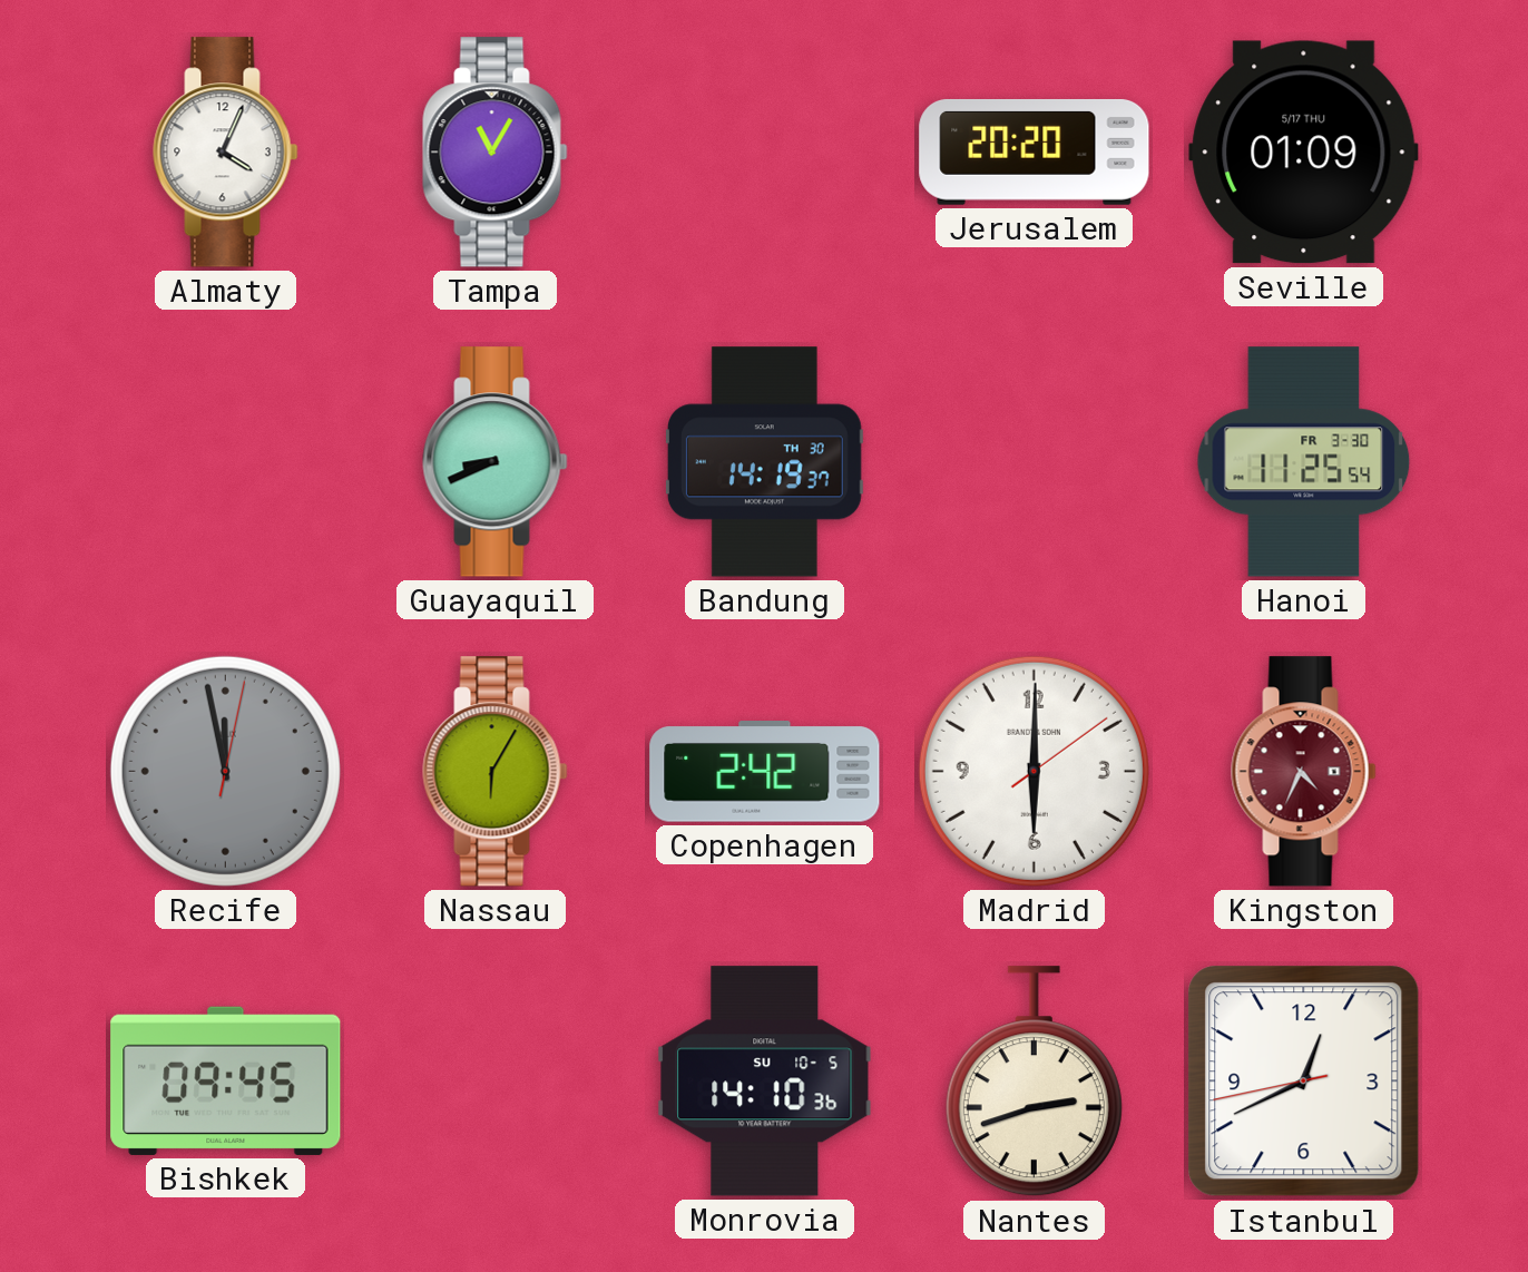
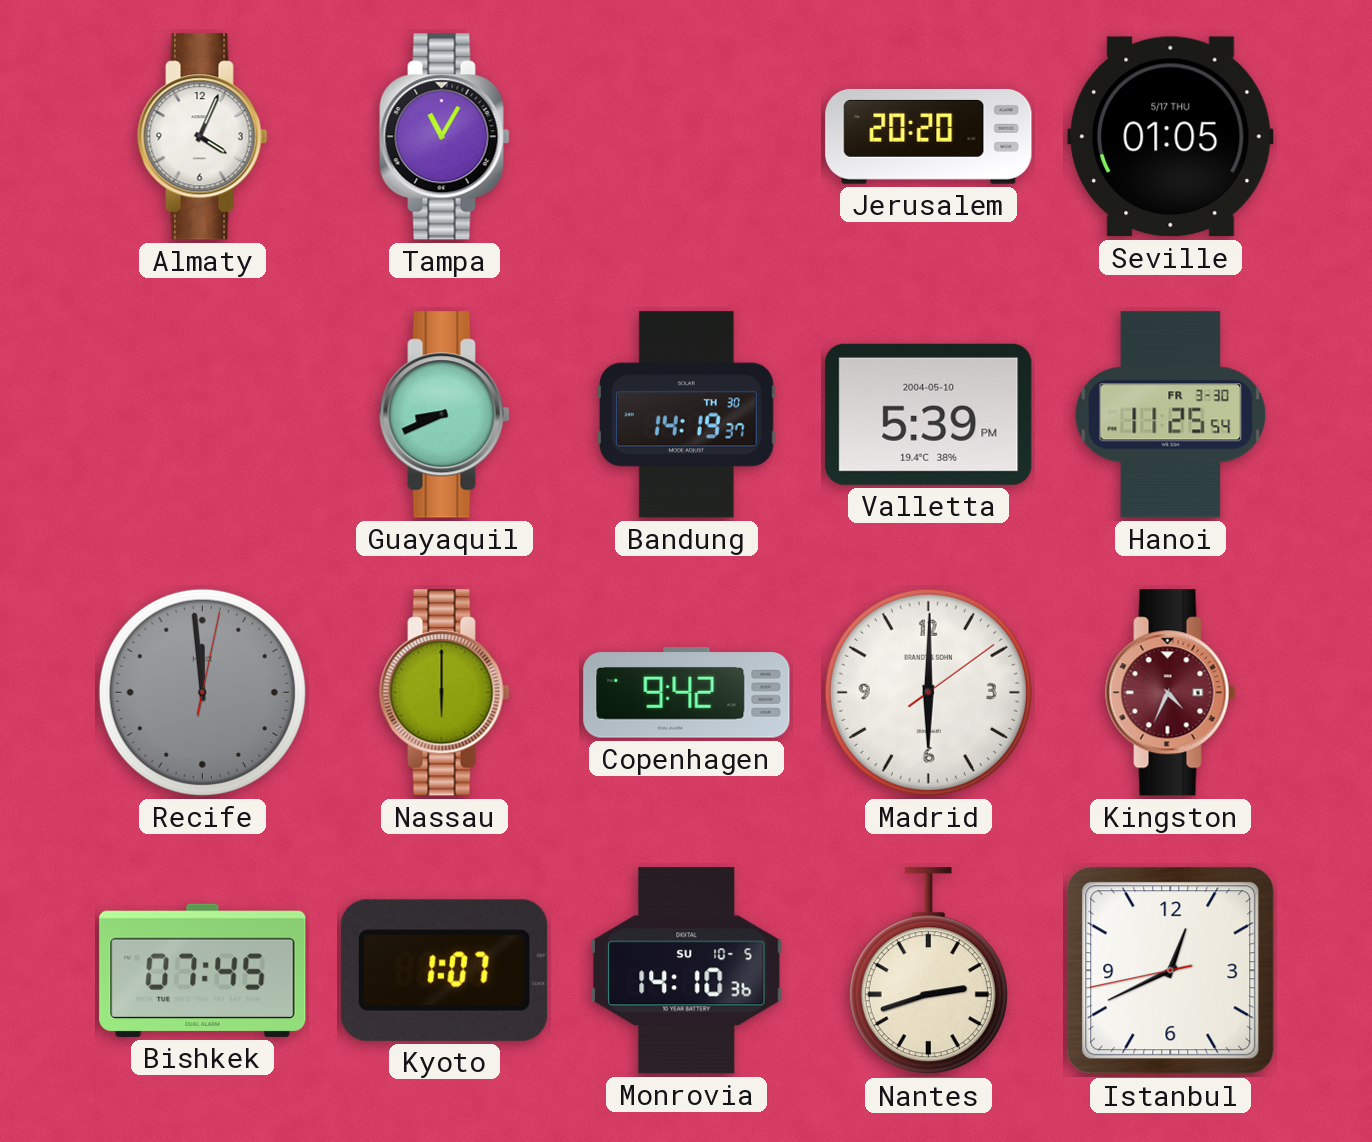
Seville: 01:09 -> 01:05
Valletta: none -> 5:39
Recife: 11:58 -> 11:59
Nassau: 6:05 -> 6:00
Copenhagen: 2:42 -> 9:42
Bishkek: 09:45 -> 07:45
Kyoto: none -> 1:07
